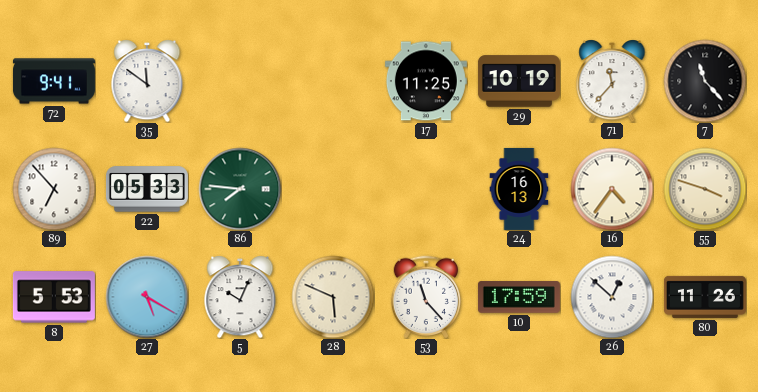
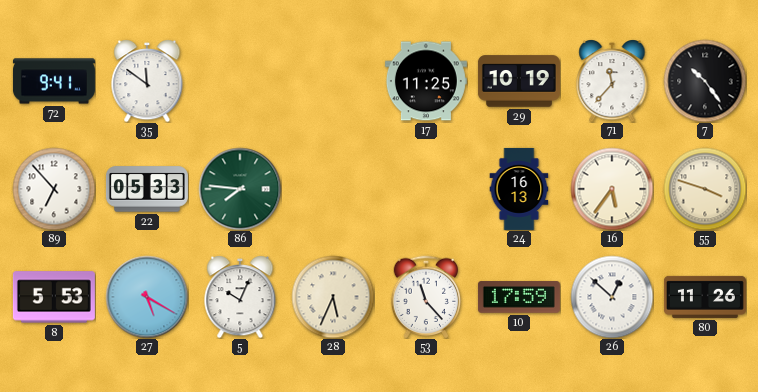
7: 11:23 -> 10:24
16: 4:36 -> 5:36
28: 5:49 -> 5:34
